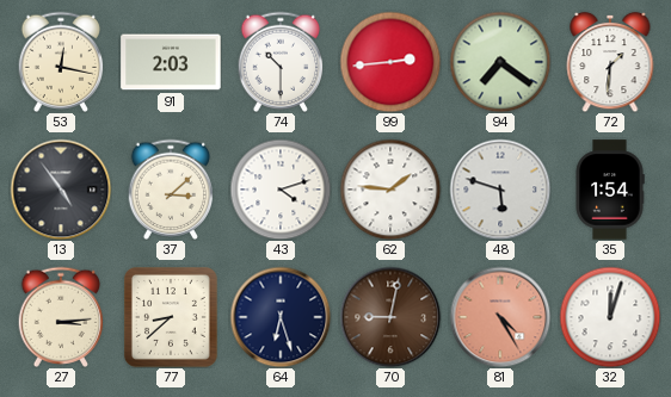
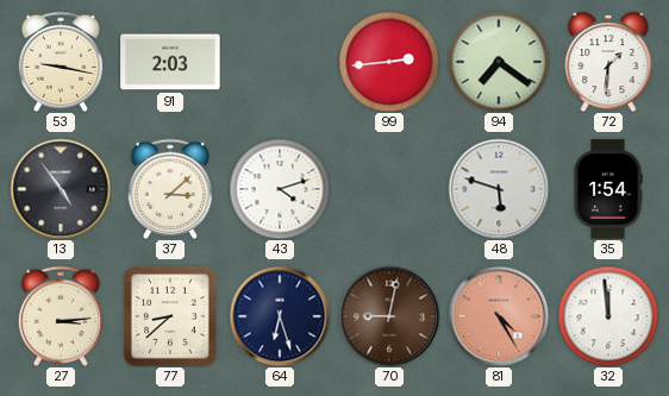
53: 12:17 -> 9:17
74: 10:30 -> none
62: 1:46 -> none
32: 12:03 -> 11:59
